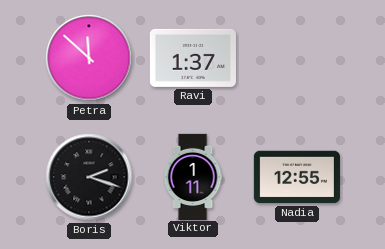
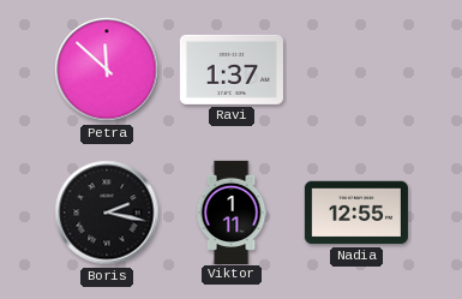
Boris: 2:18 -> 2:17
